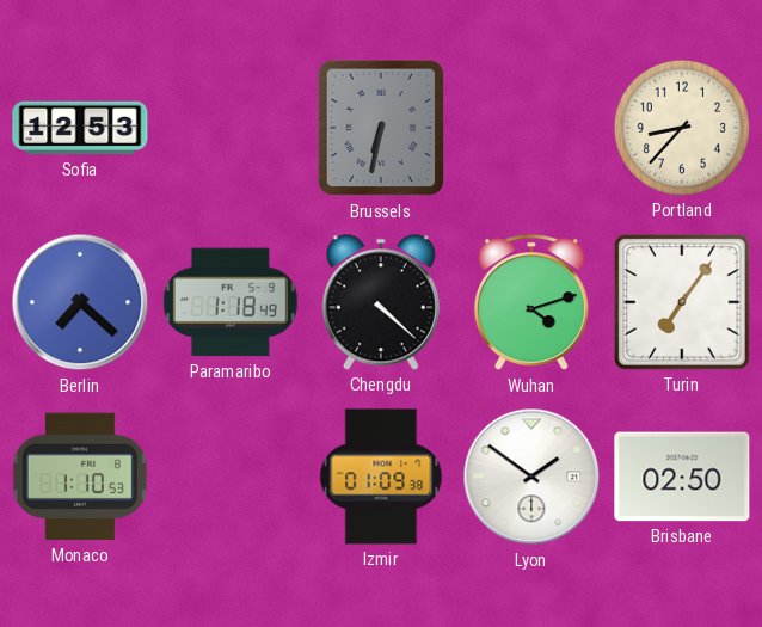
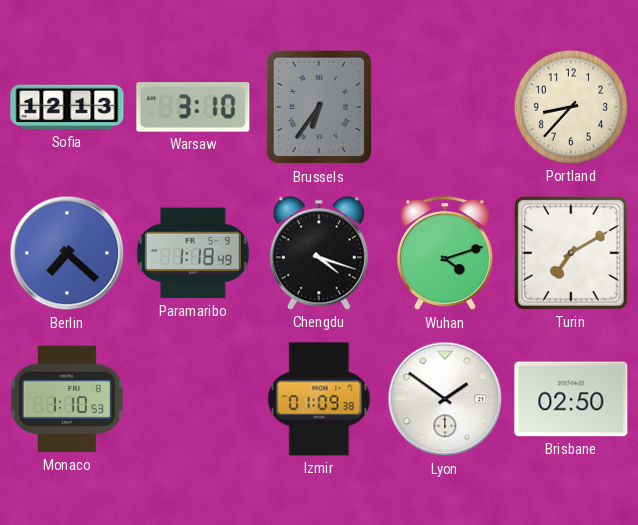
Sofia: 12:53 -> 12:13
Warsaw: none -> 3:10
Brussels: 6:32 -> 6:36
Chengdu: 4:22 -> 4:18
Turin: 7:06 -> 7:10
